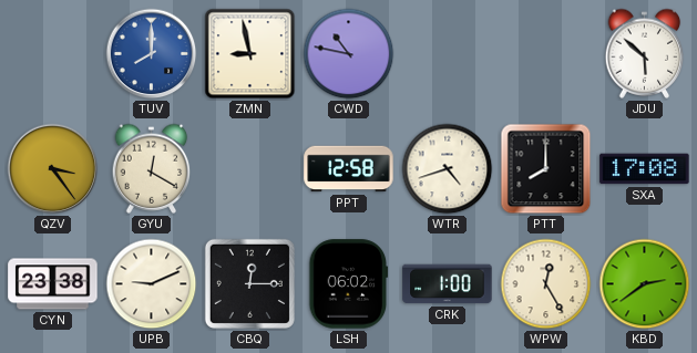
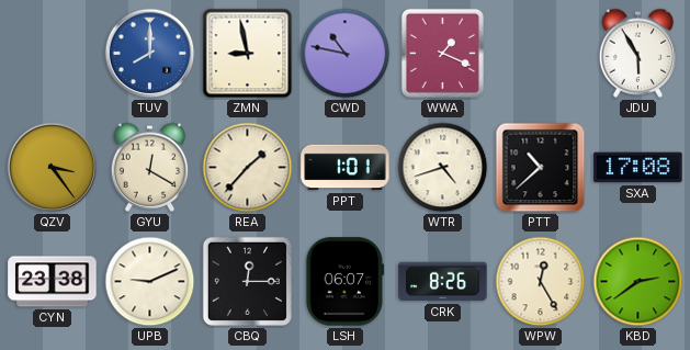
WWA: none -> 1:19
JDU: 5:52 -> 5:55
REA: none -> 1:37
PPT: 12:58 -> 1:01
PTT: 8:00 -> 10:38
LSH: 06:02 -> 06:07
CRK: 1:00 -> 8:26
